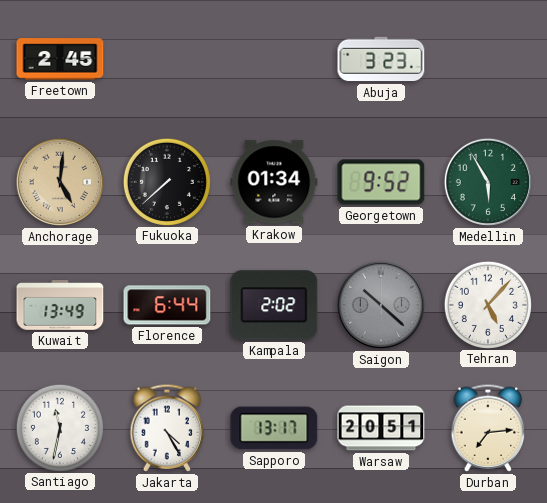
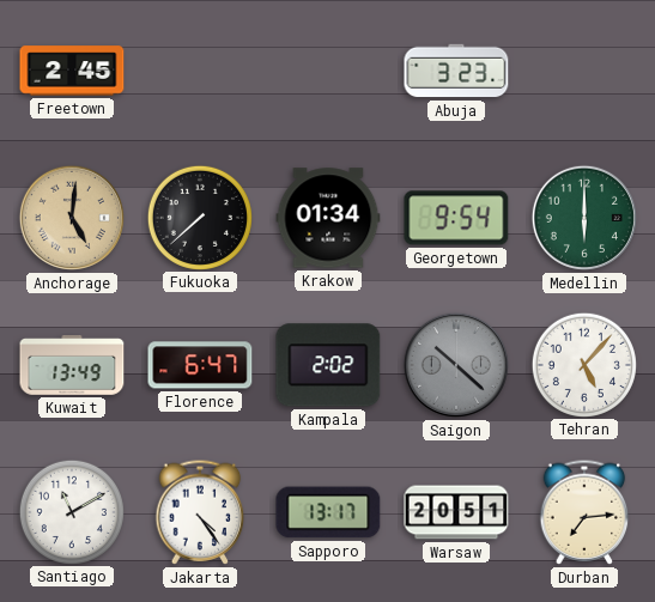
Georgetown: 9:52 -> 9:54
Medellin: 5:55 -> 6:00
Florence: 6:44 -> 6:47
Santiago: 11:32 -> 11:10
Jakarta: 4:25 -> 4:24
